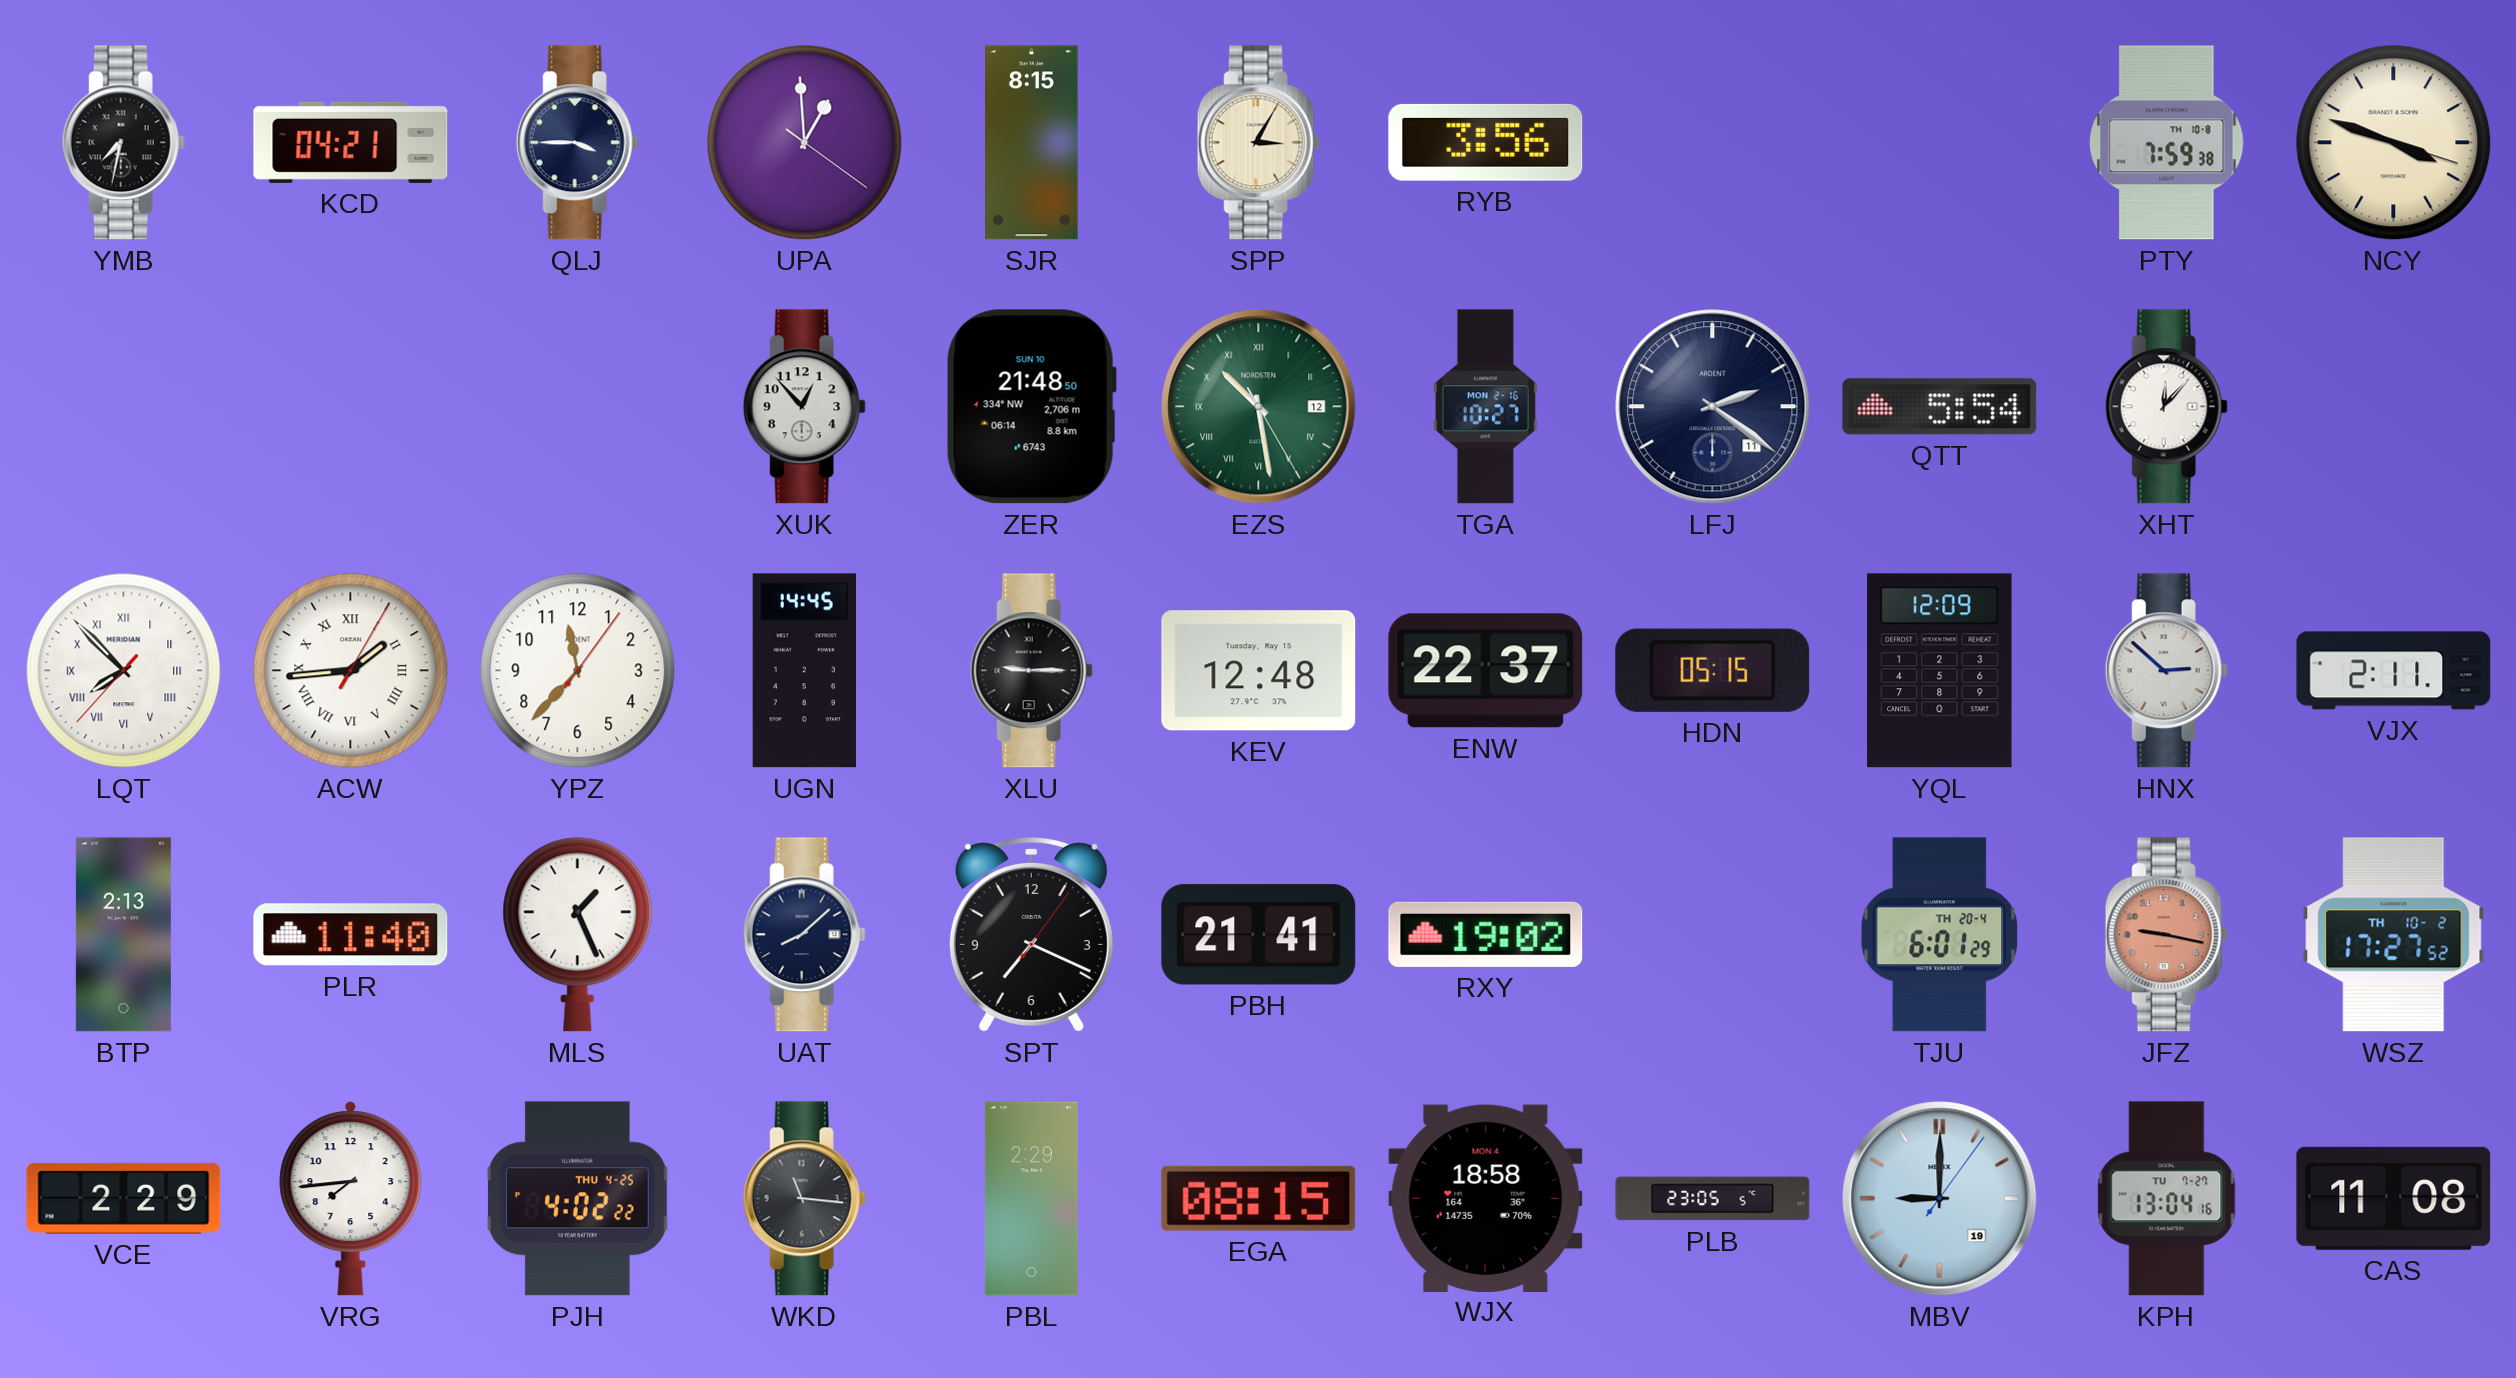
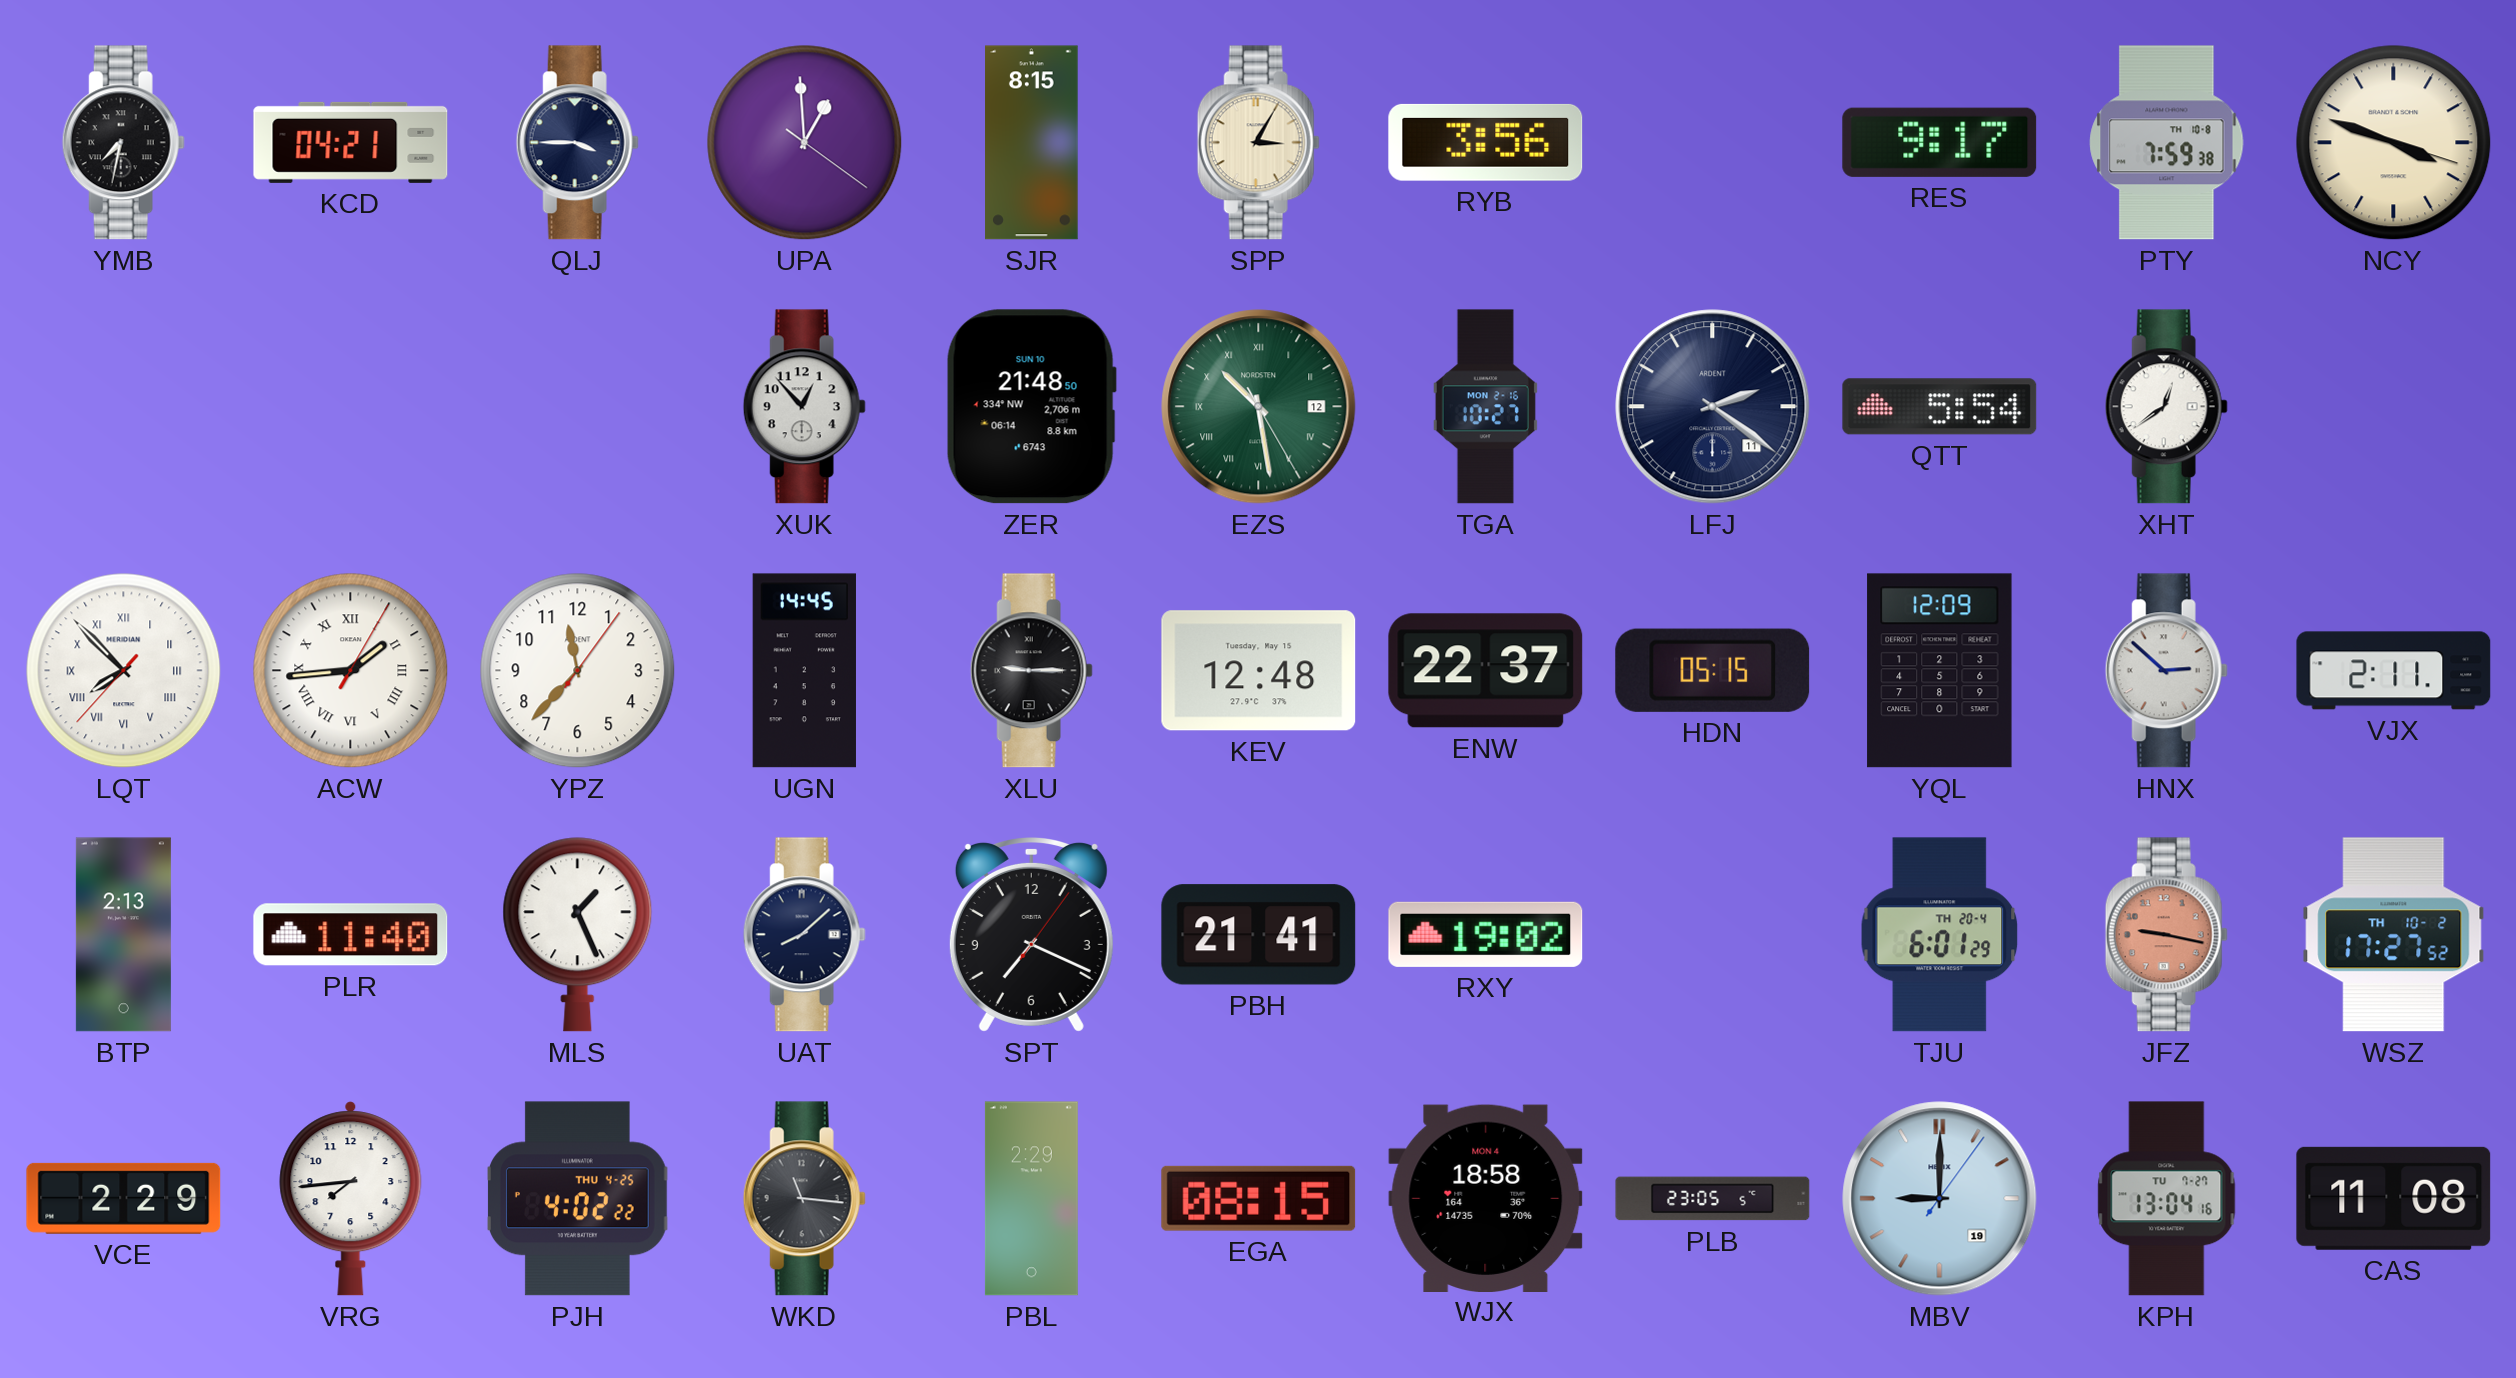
RES: none -> 9:17
XHT: 12:07 -> 12:39
